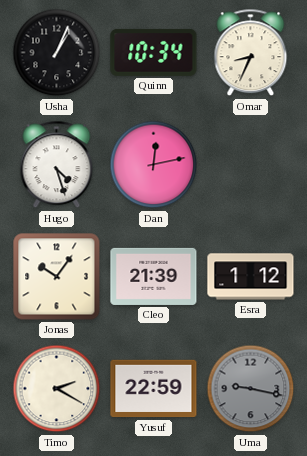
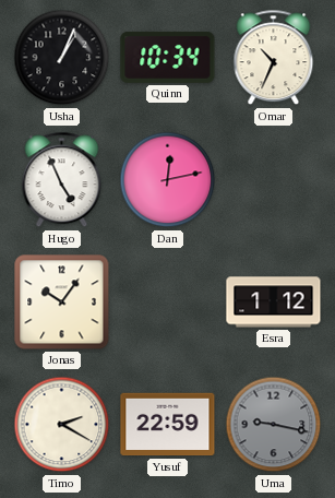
Omar: 8:34 -> 10:34
Hugo: 4:27 -> 4:56
Cleo: 21:39 -> none
